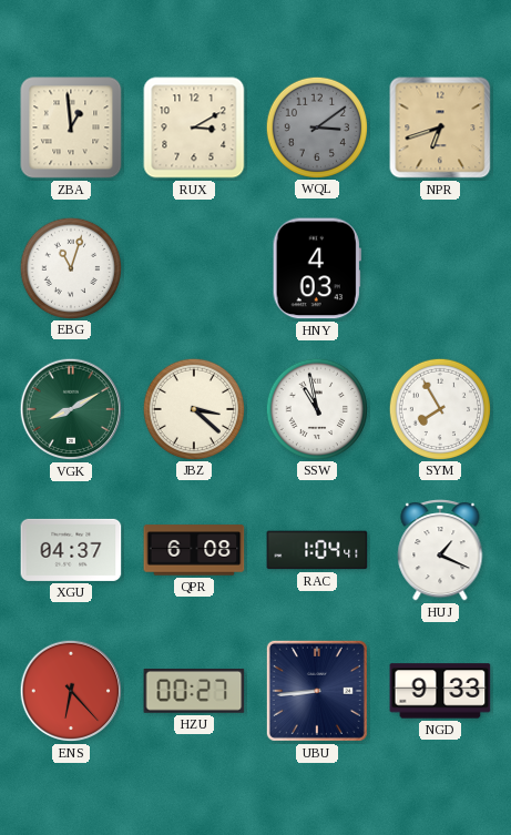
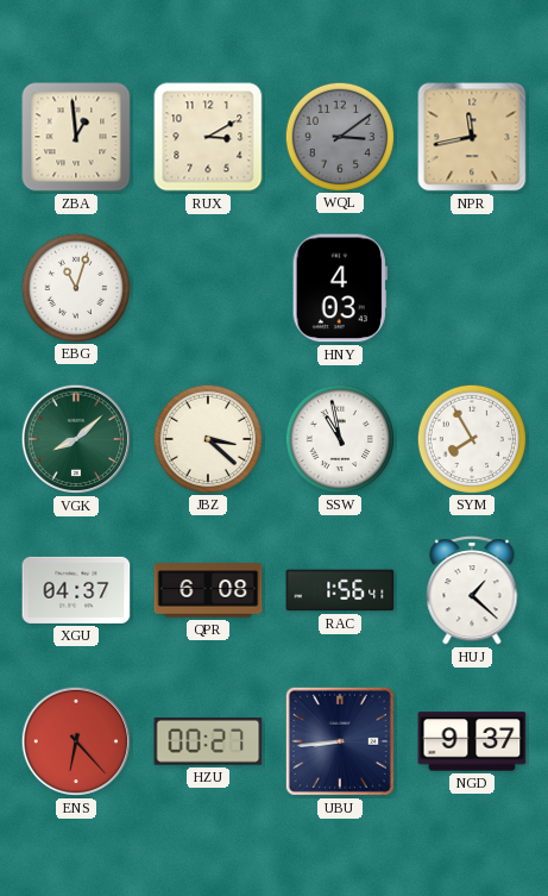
NPR: 6:42 -> 11:43
VGK: 8:10 -> 8:08
RAC: 1:04 -> 1:56
HUJ: 1:19 -> 1:22
NGD: 9:33 -> 9:37
